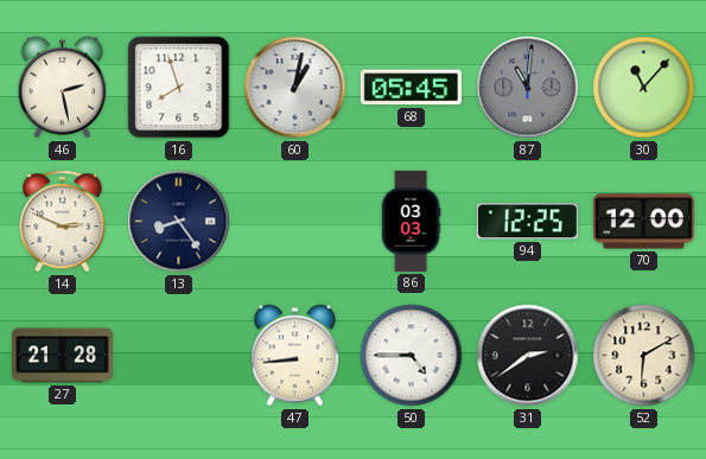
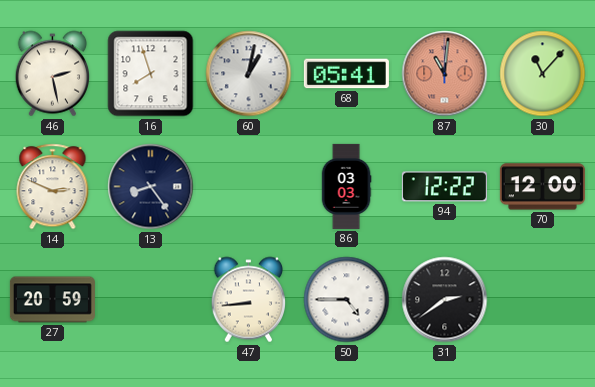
68: 05:45 -> 05:41
87 dial: grey -> salmon
94: 12:25 -> 12:22
27: 21:28 -> 20:59
52: 6:10 -> none
